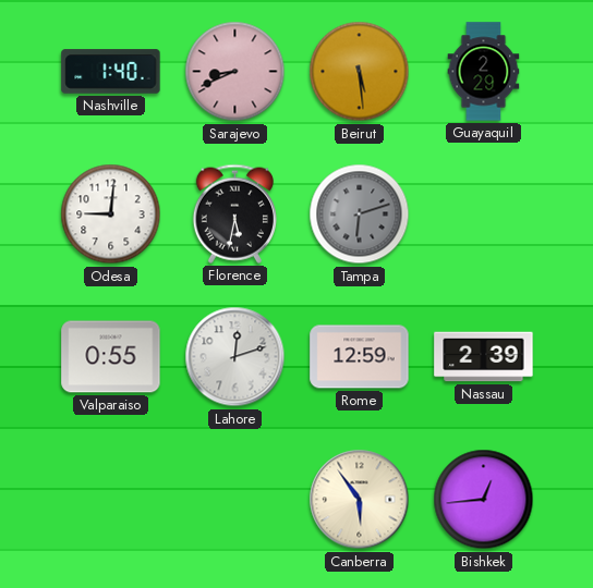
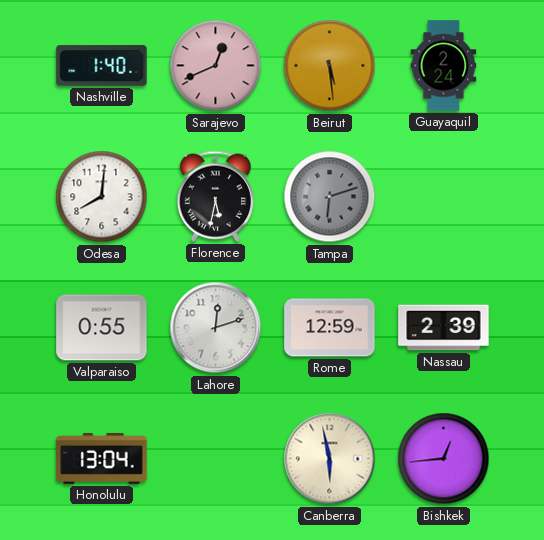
Sarajevo: 8:41 -> 12:41
Guayaquil: 2:29 -> 2:24
Odesa: 9:01 -> 8:01
Honolulu: none -> 13:04
Canberra: 5:54 -> 5:58
